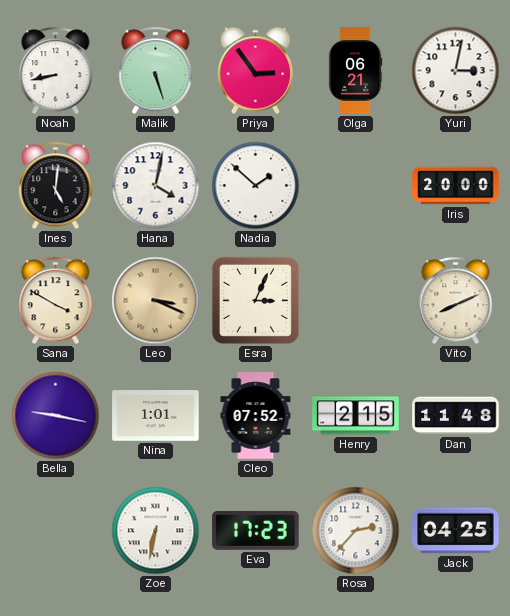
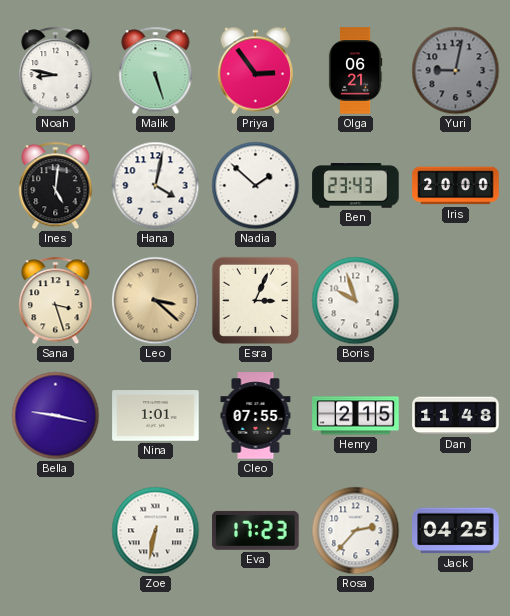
Noah: 8:43 -> 8:47
Yuri: 3:02 -> 9:02
Yuri dial: white -> grey
Ben: none -> 23:43
Sana: 3:50 -> 3:27
Leo: 3:19 -> 3:22
Boris: none -> 9:57
Vito: 8:11 -> none
Cleo: 07:52 -> 07:55
